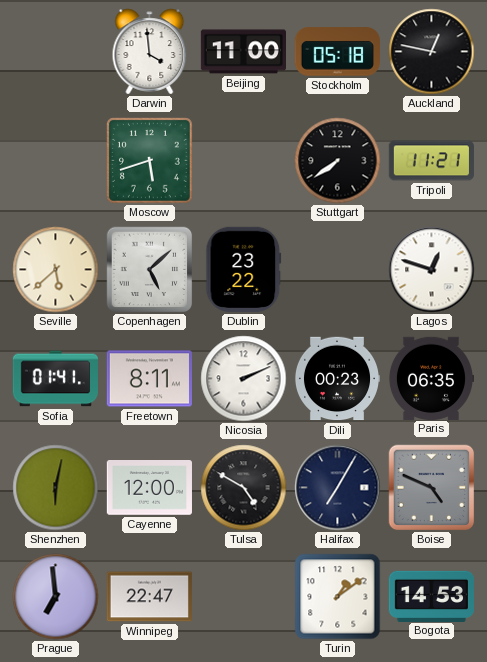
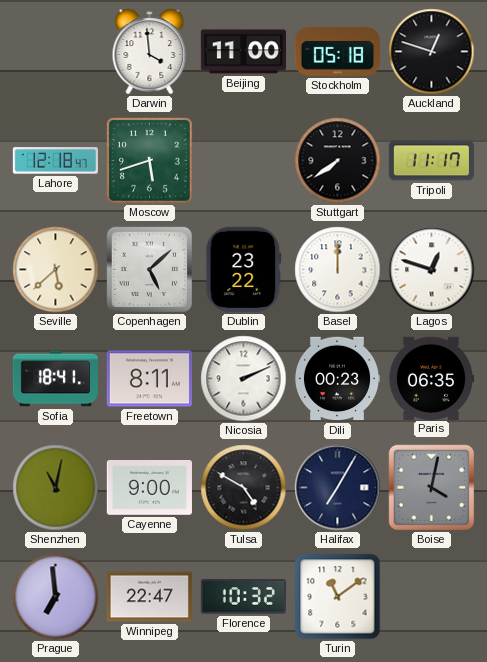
Auckland: 12:47 -> 12:48
Lahore: none -> 12:18
Tripoli: 11:21 -> 11:17
Basel: none -> 12:00
Sofia: 01:41 -> 18:41
Shenzhen: 6:02 -> 11:02
Cayenne: 12:00 -> 9:00
Boise: 4:49 -> 4:02
Florence: none -> 10:32
Turin: 1:09 -> 11:09
Bogota: 14:53 -> none
